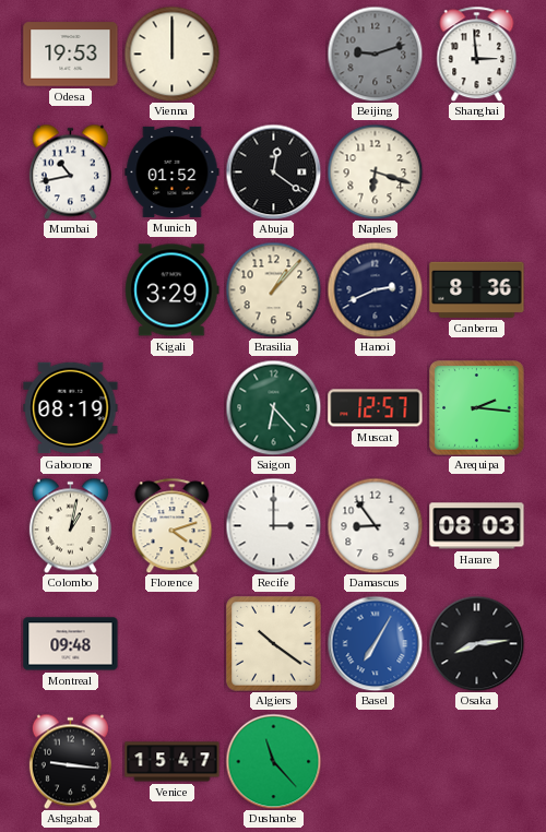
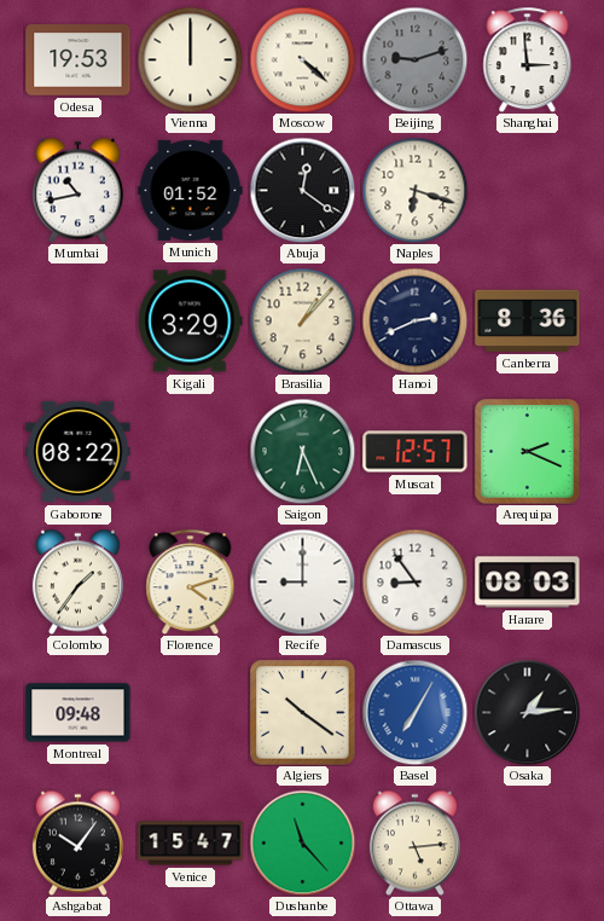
Moscow: none -> 4:22
Gaborone: 08:19 -> 08:22
Saigon: 6:23 -> 6:26
Arequipa: 2:16 -> 2:19
Colombo: 1:02 -> 1:36
Recife: 3:00 -> 9:00
Osaka: 8:14 -> 1:14
Ashgabat: 9:16 -> 10:06
Ottawa: none -> 5:14
